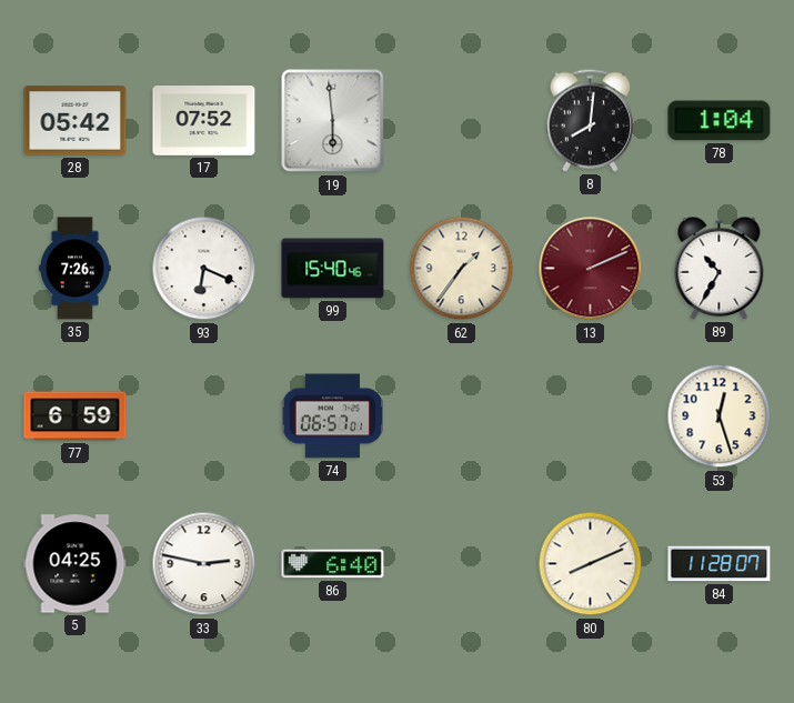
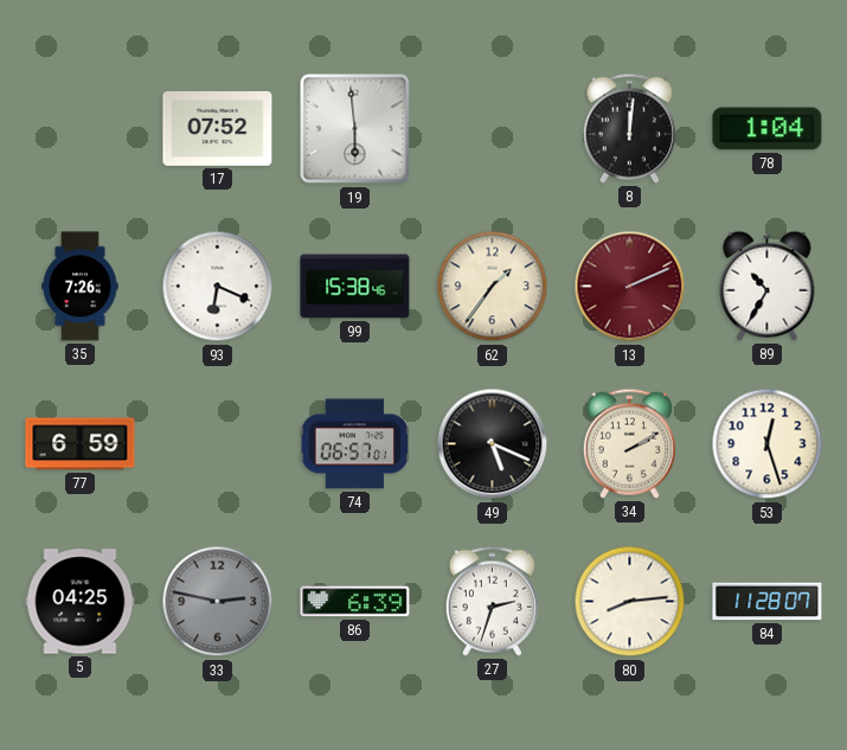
28: 05:42 -> none
8: 8:01 -> 12:01
99: 15:40 -> 15:38
49: none -> 5:19
34: none -> 2:10
33 dial: white -> grey
86: 6:40 -> 6:39
27: none -> 2:33
80: 8:11 -> 8:14
